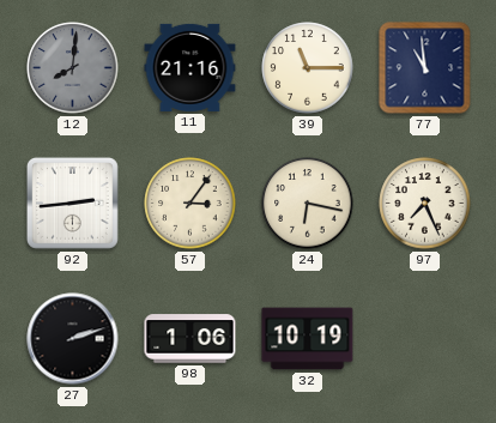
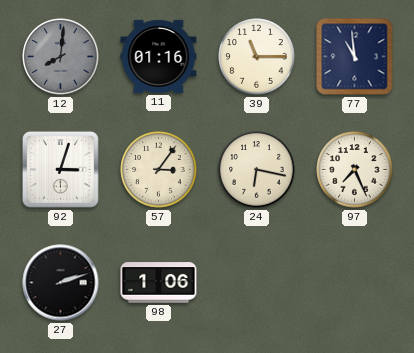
11: 21:16 -> 01:16
92: 2:44 -> 3:03
32: 10:19 -> none
